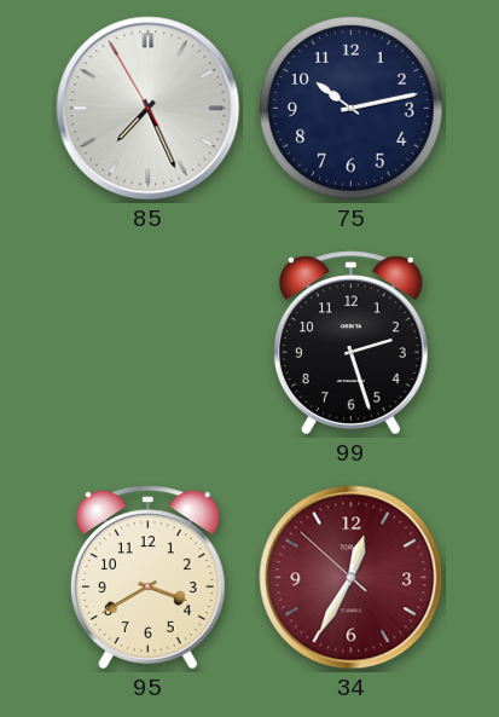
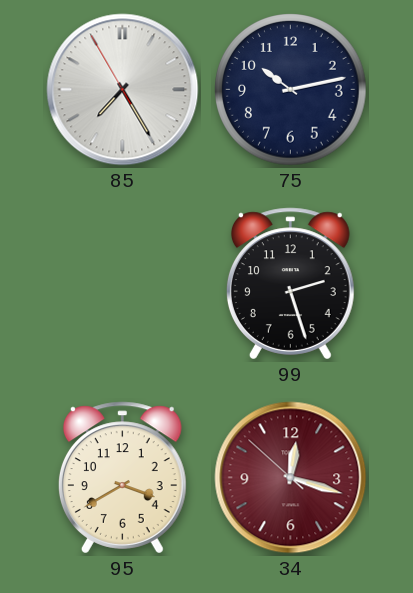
85: 7:25 -> 7:24
34: 12:34 -> 12:17
